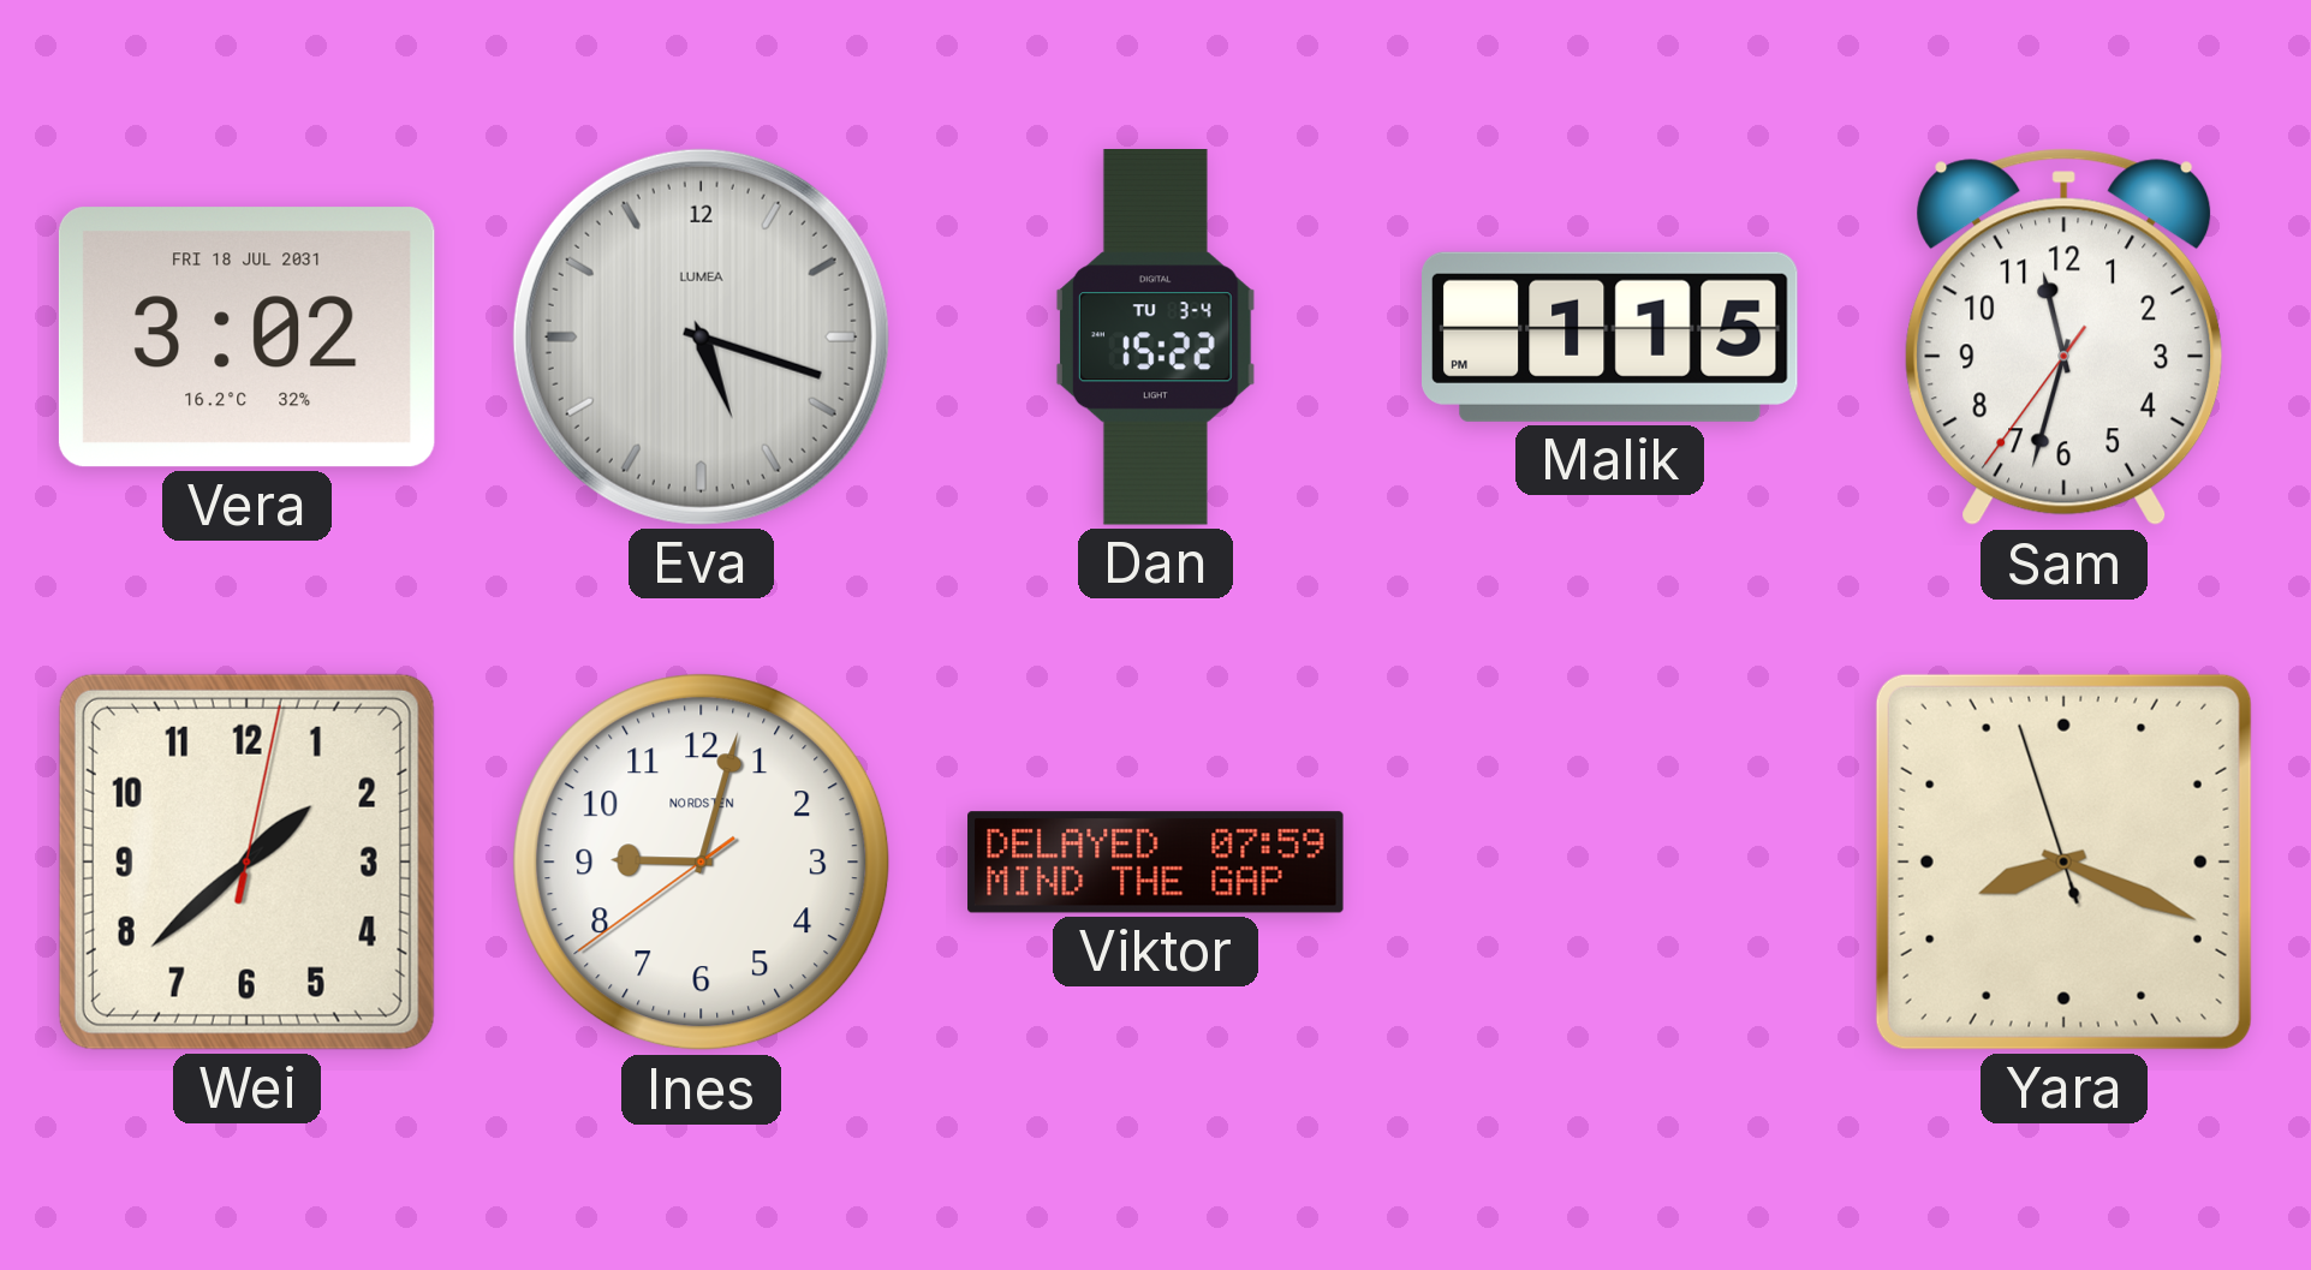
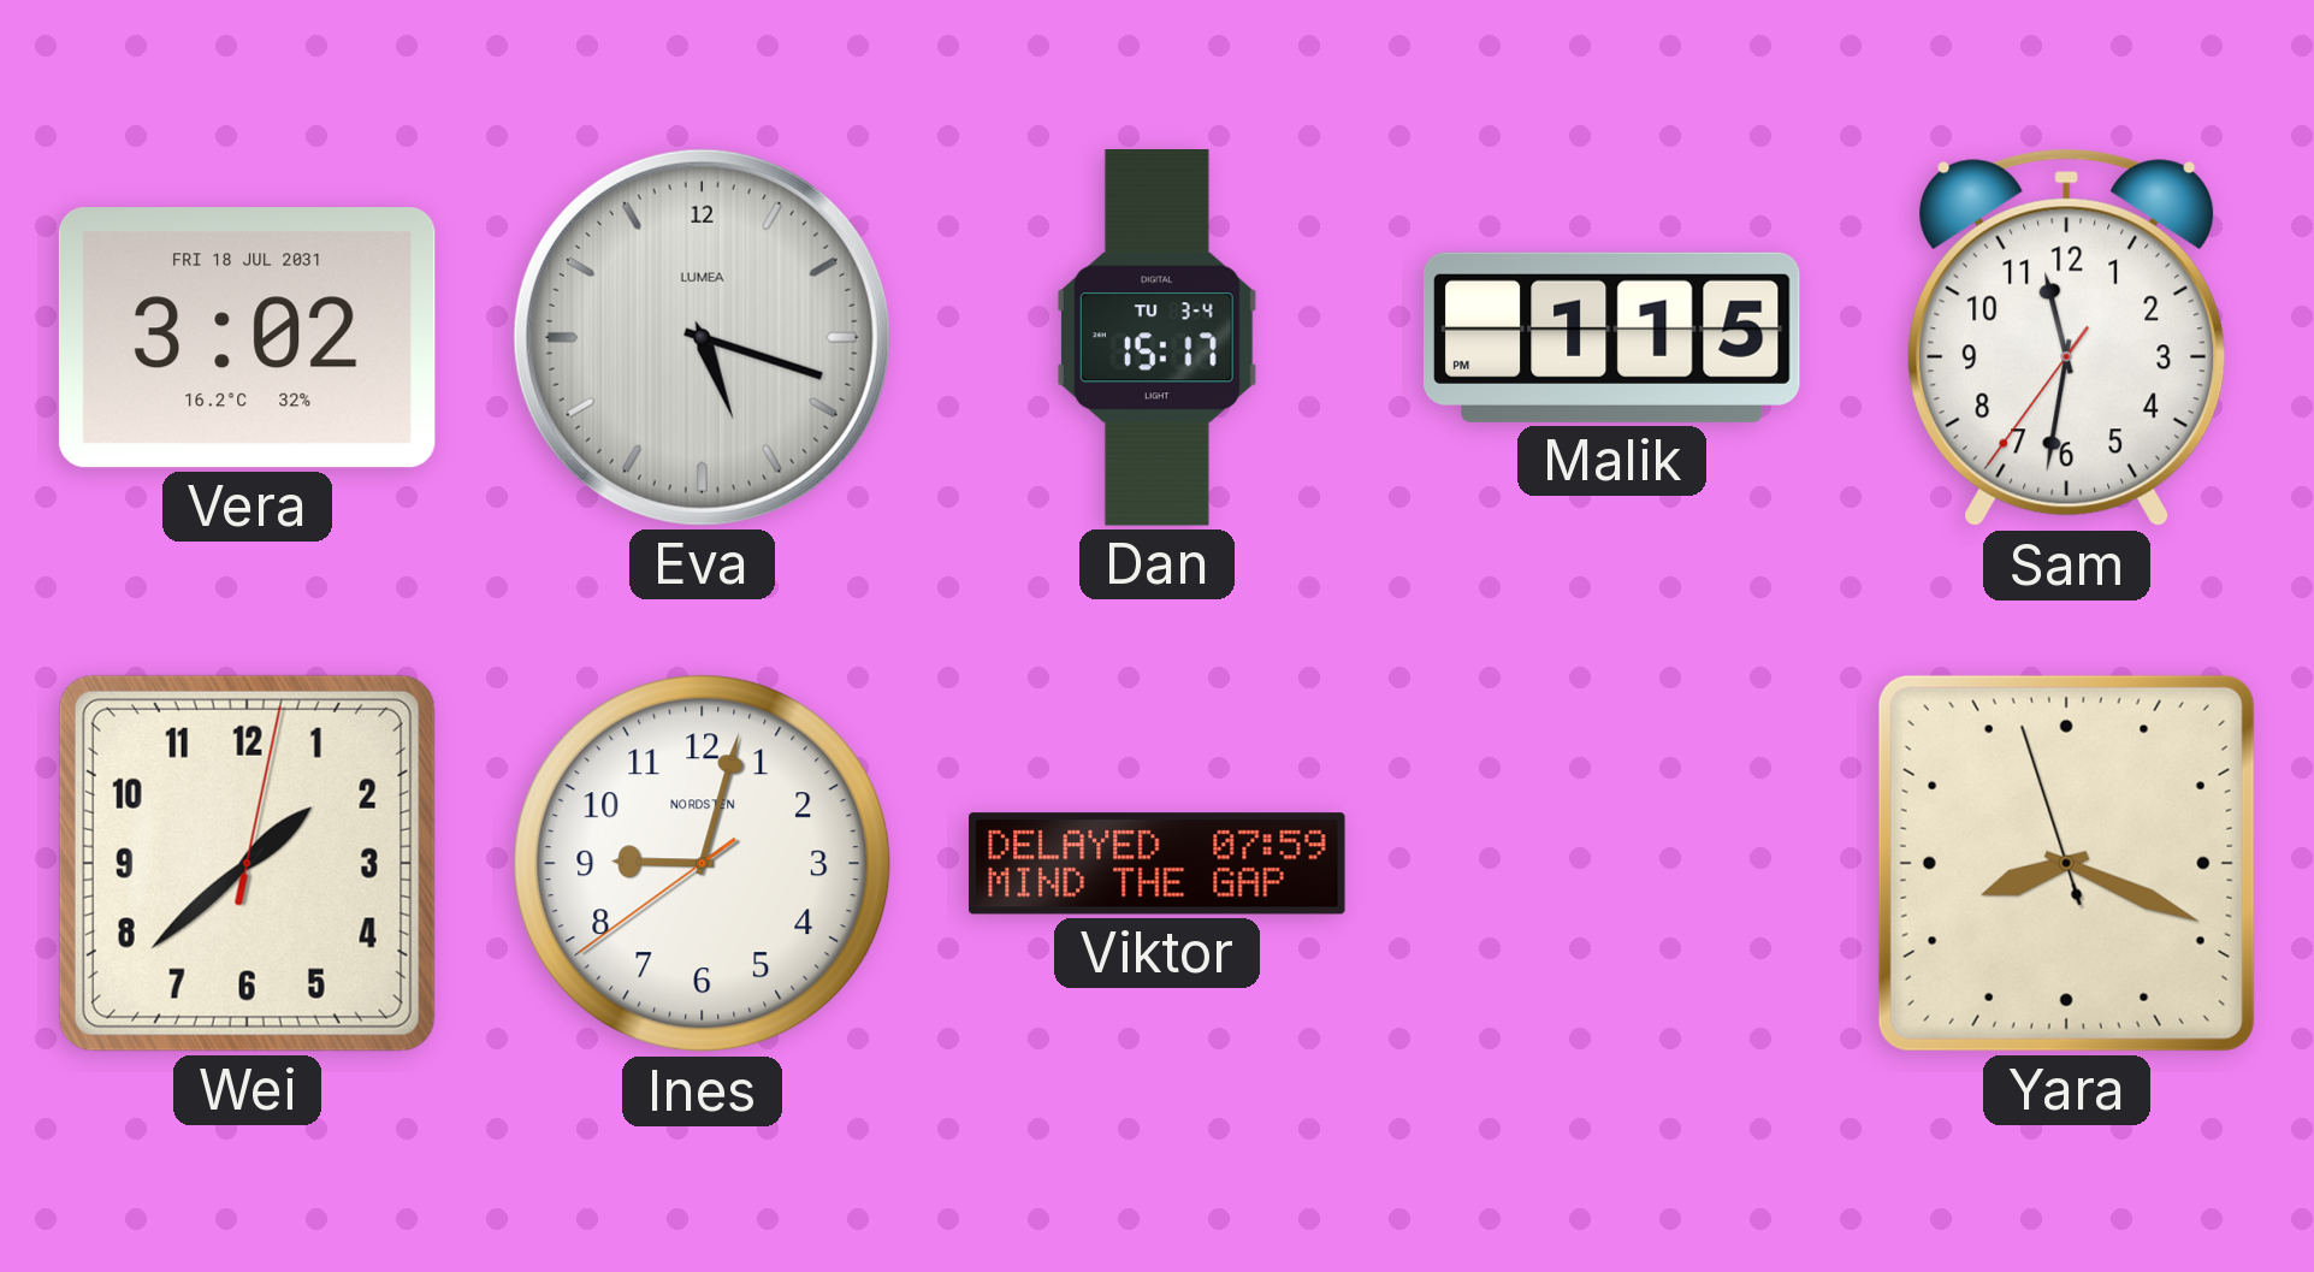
Dan: 15:22 -> 15:17
Sam: 11:32 -> 11:31
